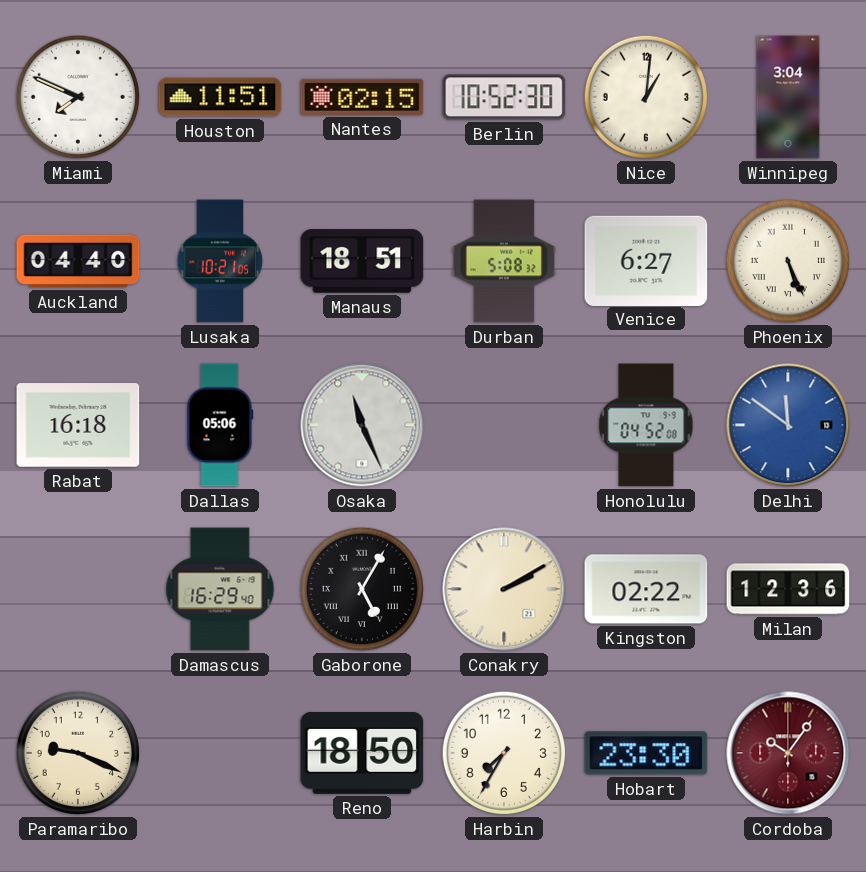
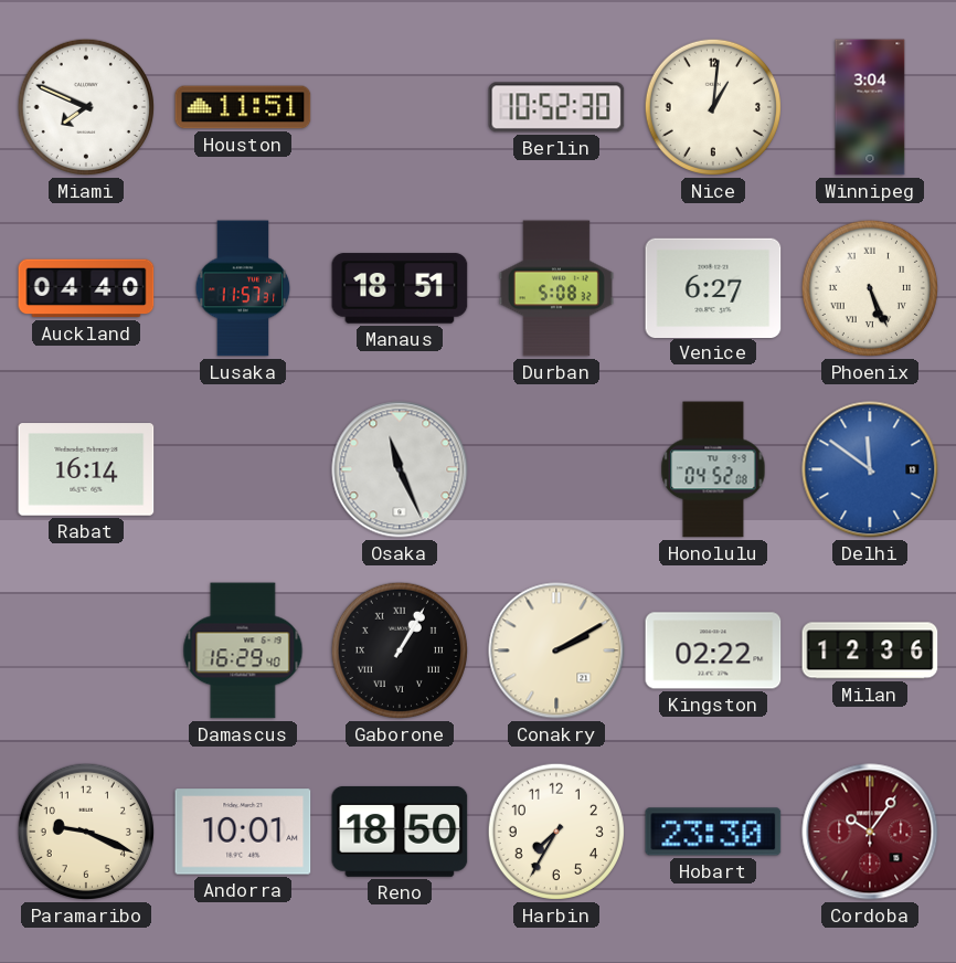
Nantes: 02:15 -> none
Lusaka: 10:21 -> 11:57
Rabat: 16:18 -> 16:14
Dallas: 05:06 -> none
Gaborone: 5:05 -> 1:05
Andorra: none -> 10:01
